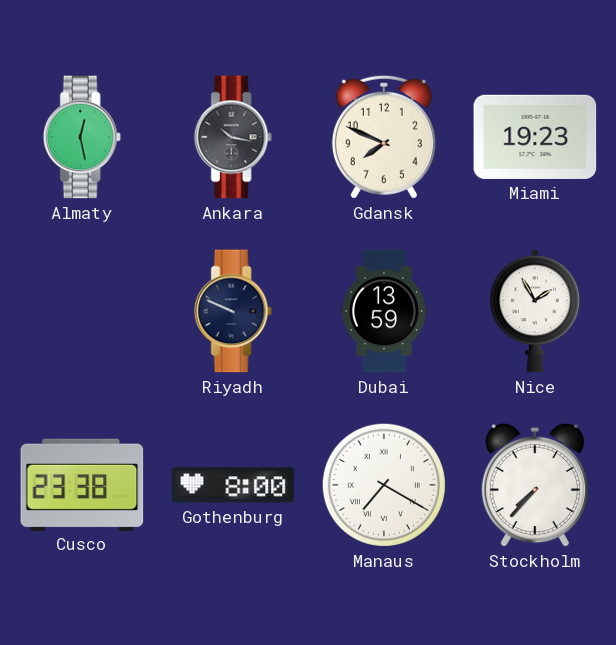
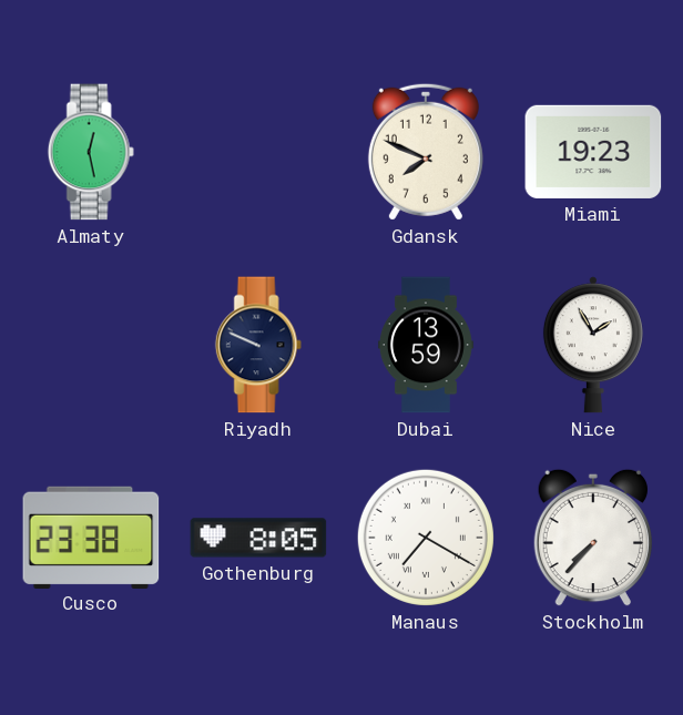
Ankara: 10:17 -> none
Gothenburg: 8:00 -> 8:05
